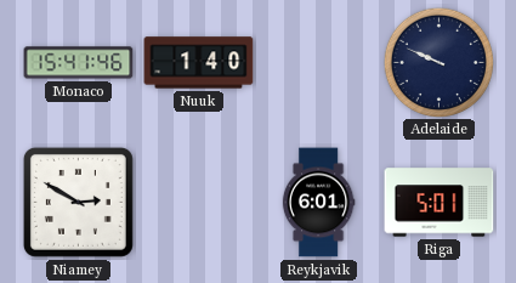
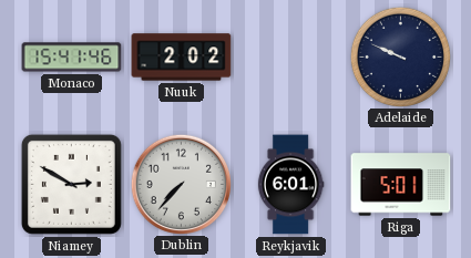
Nuuk: 1:40 -> 2:02
Dublin: none -> 7:37
